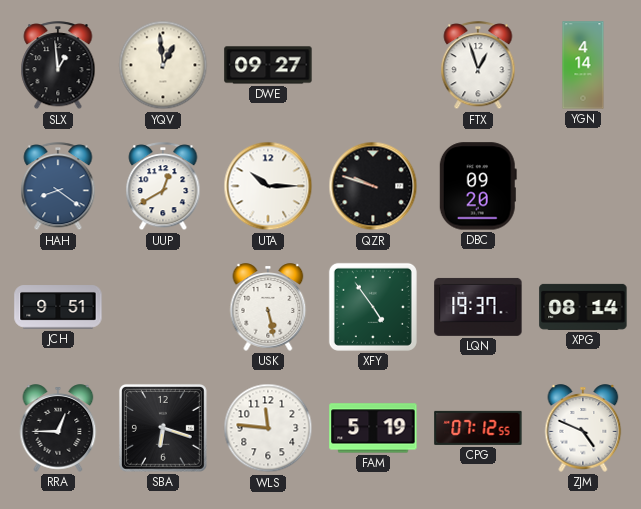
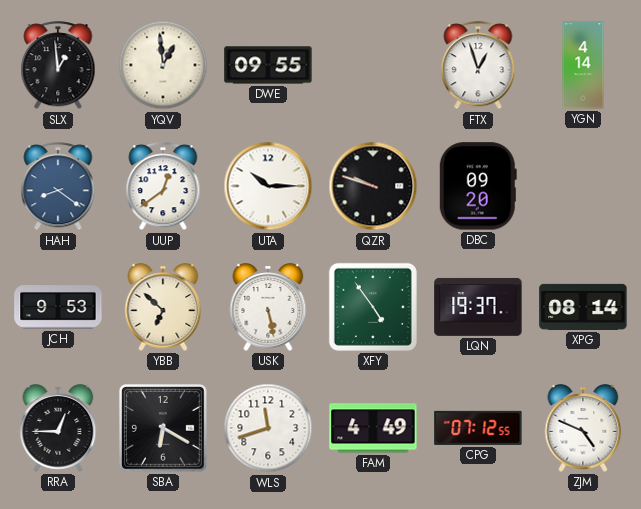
DWE: 09:27 -> 09:55
UUP: 12:40 -> 12:39
JCH: 9:51 -> 9:53
YBB: none -> 6:52
SBA: 6:18 -> 6:20
WLS: 11:46 -> 11:42
FAM: 5:19 -> 4:49
